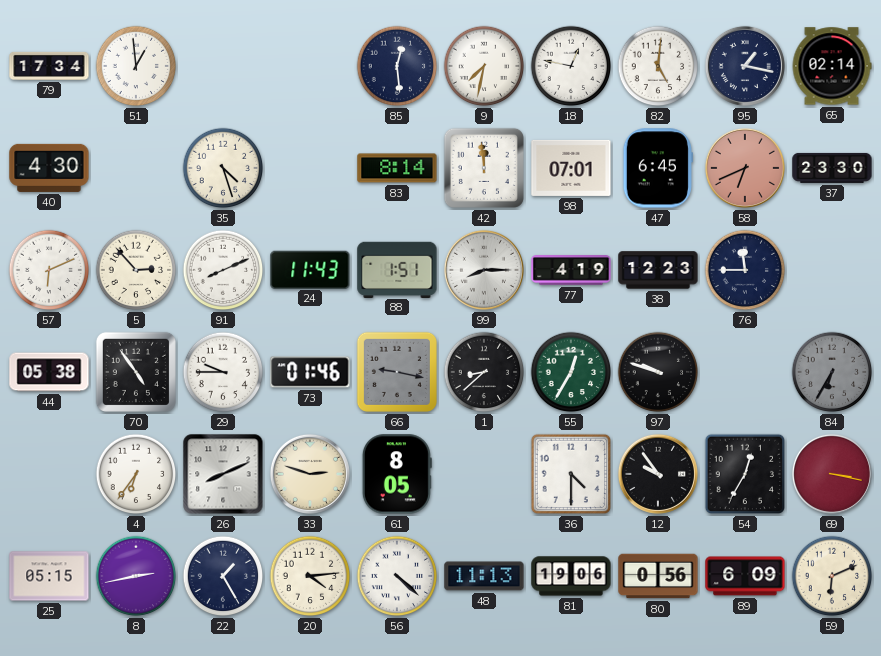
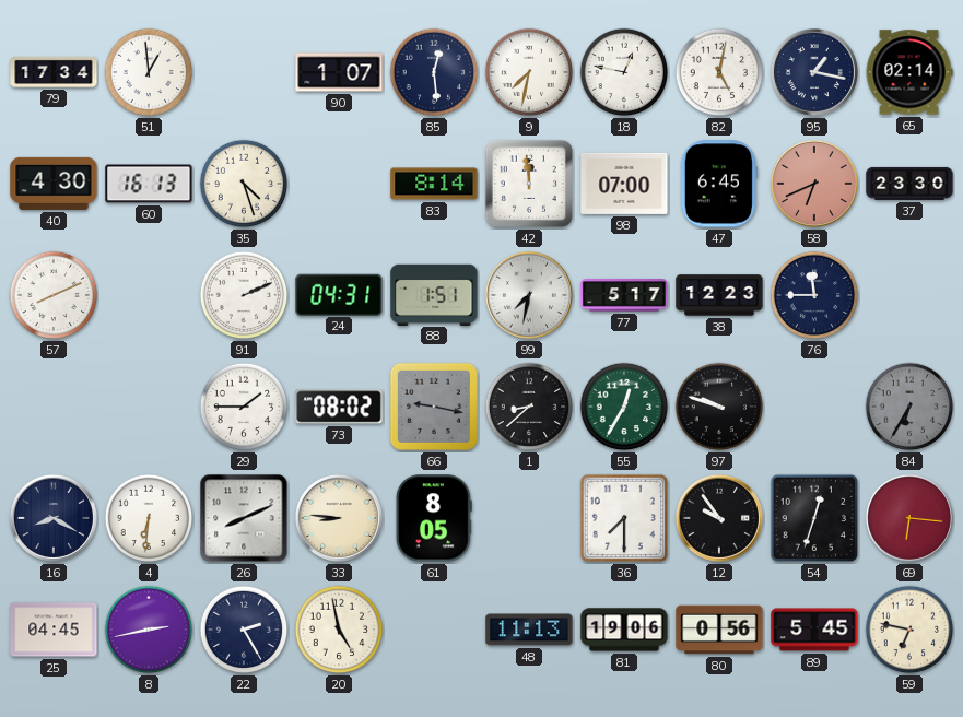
90: none -> 1:07
82: 5:01 -> 5:02
60: none -> 16:13
98: 07:01 -> 07:00
57: 6:11 -> 8:11
5: 2:53 -> none
91: 8:11 -> 2:11
24: 11:43 -> 04:31
99: 8:15 -> 7:32
77: 4:19 -> 5:17
44: 05:38 -> none
70: 4:54 -> none
29: 9:45 -> 1:45
73: 01:46 -> 08:02
16: none -> 8:20
4: 6:36 -> 6:31
33: 2:48 -> 8:46
36: 4:30 -> 7:30
54: 12:35 -> 12:33
69: 3:17 -> 6:16
25: 05:15 -> 04:45
22: 1:25 -> 2:25
20: 4:14 -> 4:58
56: 4:22 -> none
89: 6:09 -> 5:45
59: 6:11 -> 6:47
